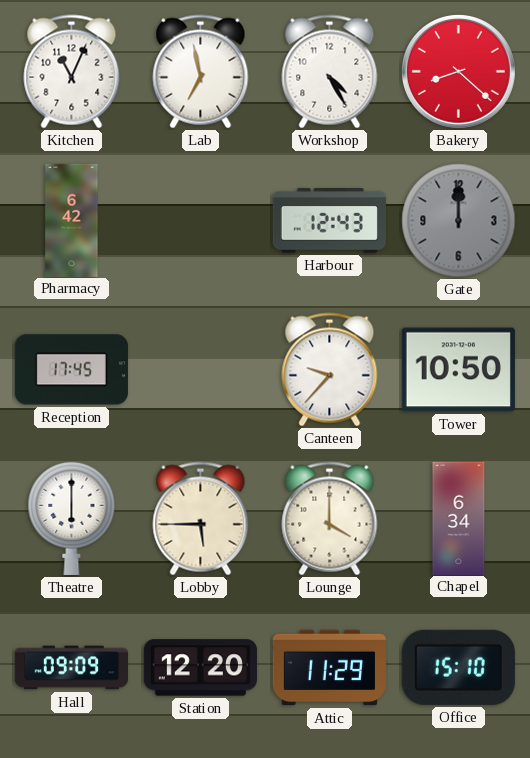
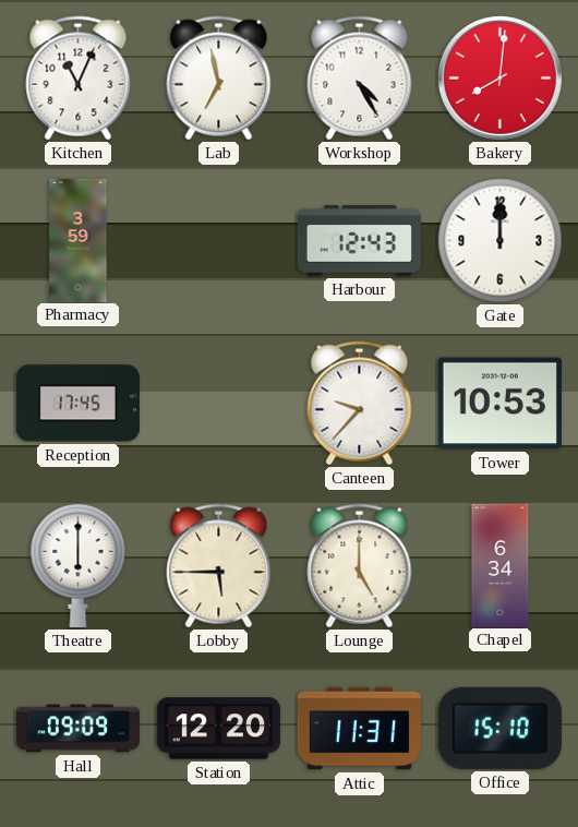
Bakery: 8:22 -> 8:01
Pharmacy: 6:42 -> 3:59
Gate dial: grey -> white
Tower: 10:50 -> 10:53
Lounge: 4:00 -> 5:00
Attic: 11:29 -> 11:31
